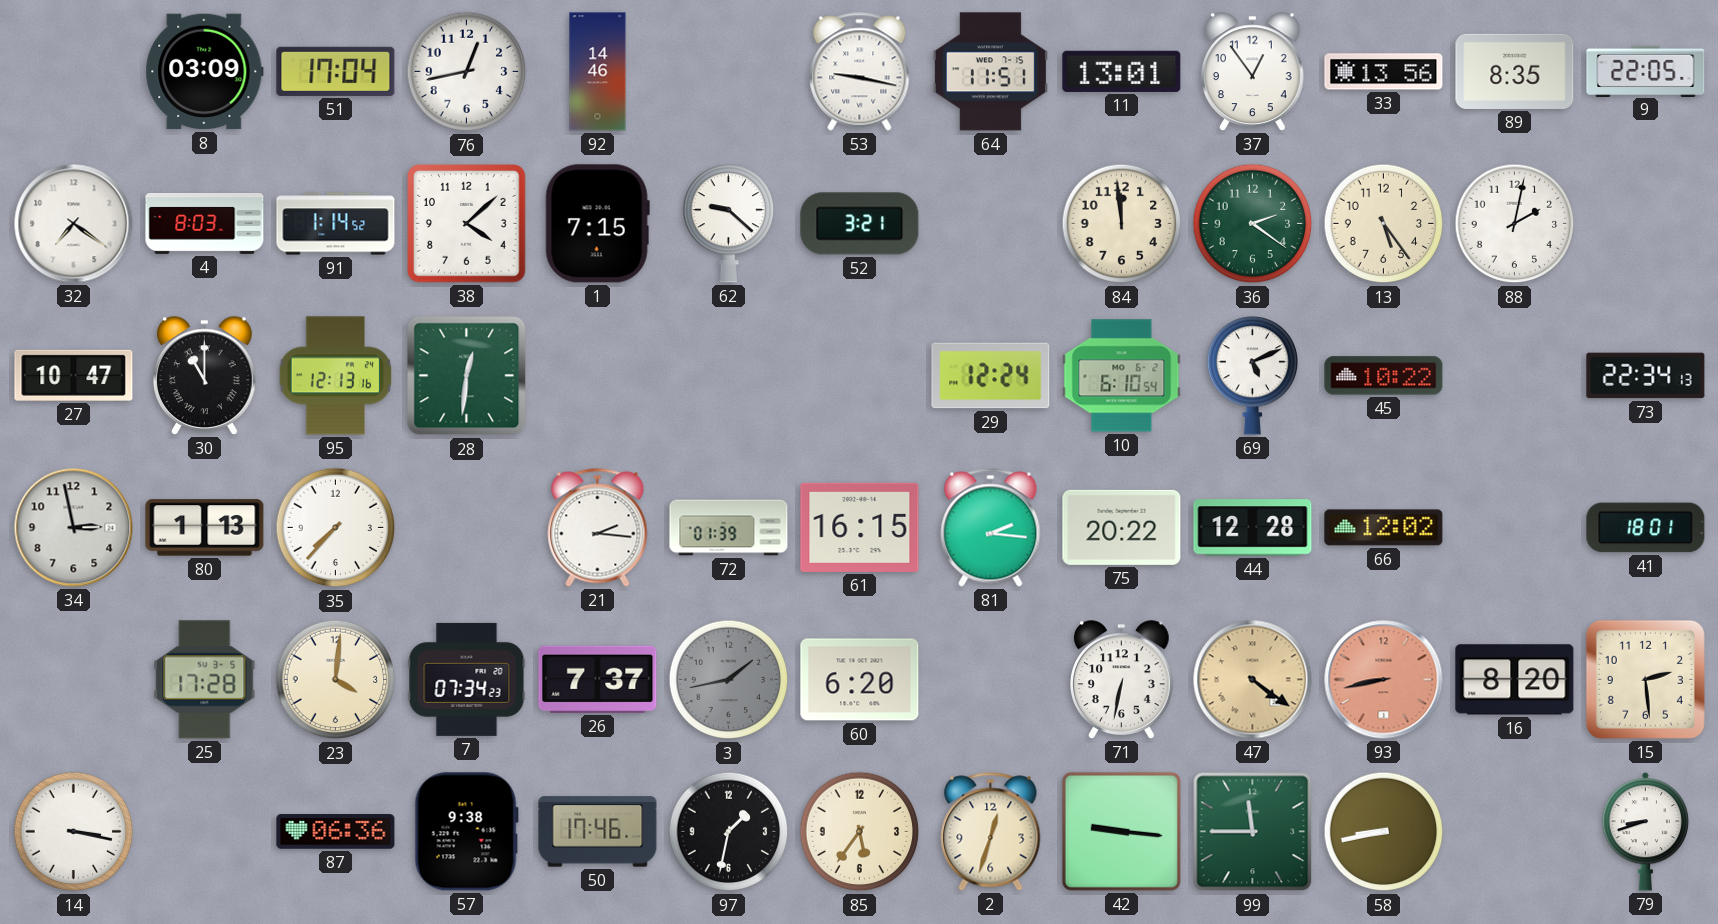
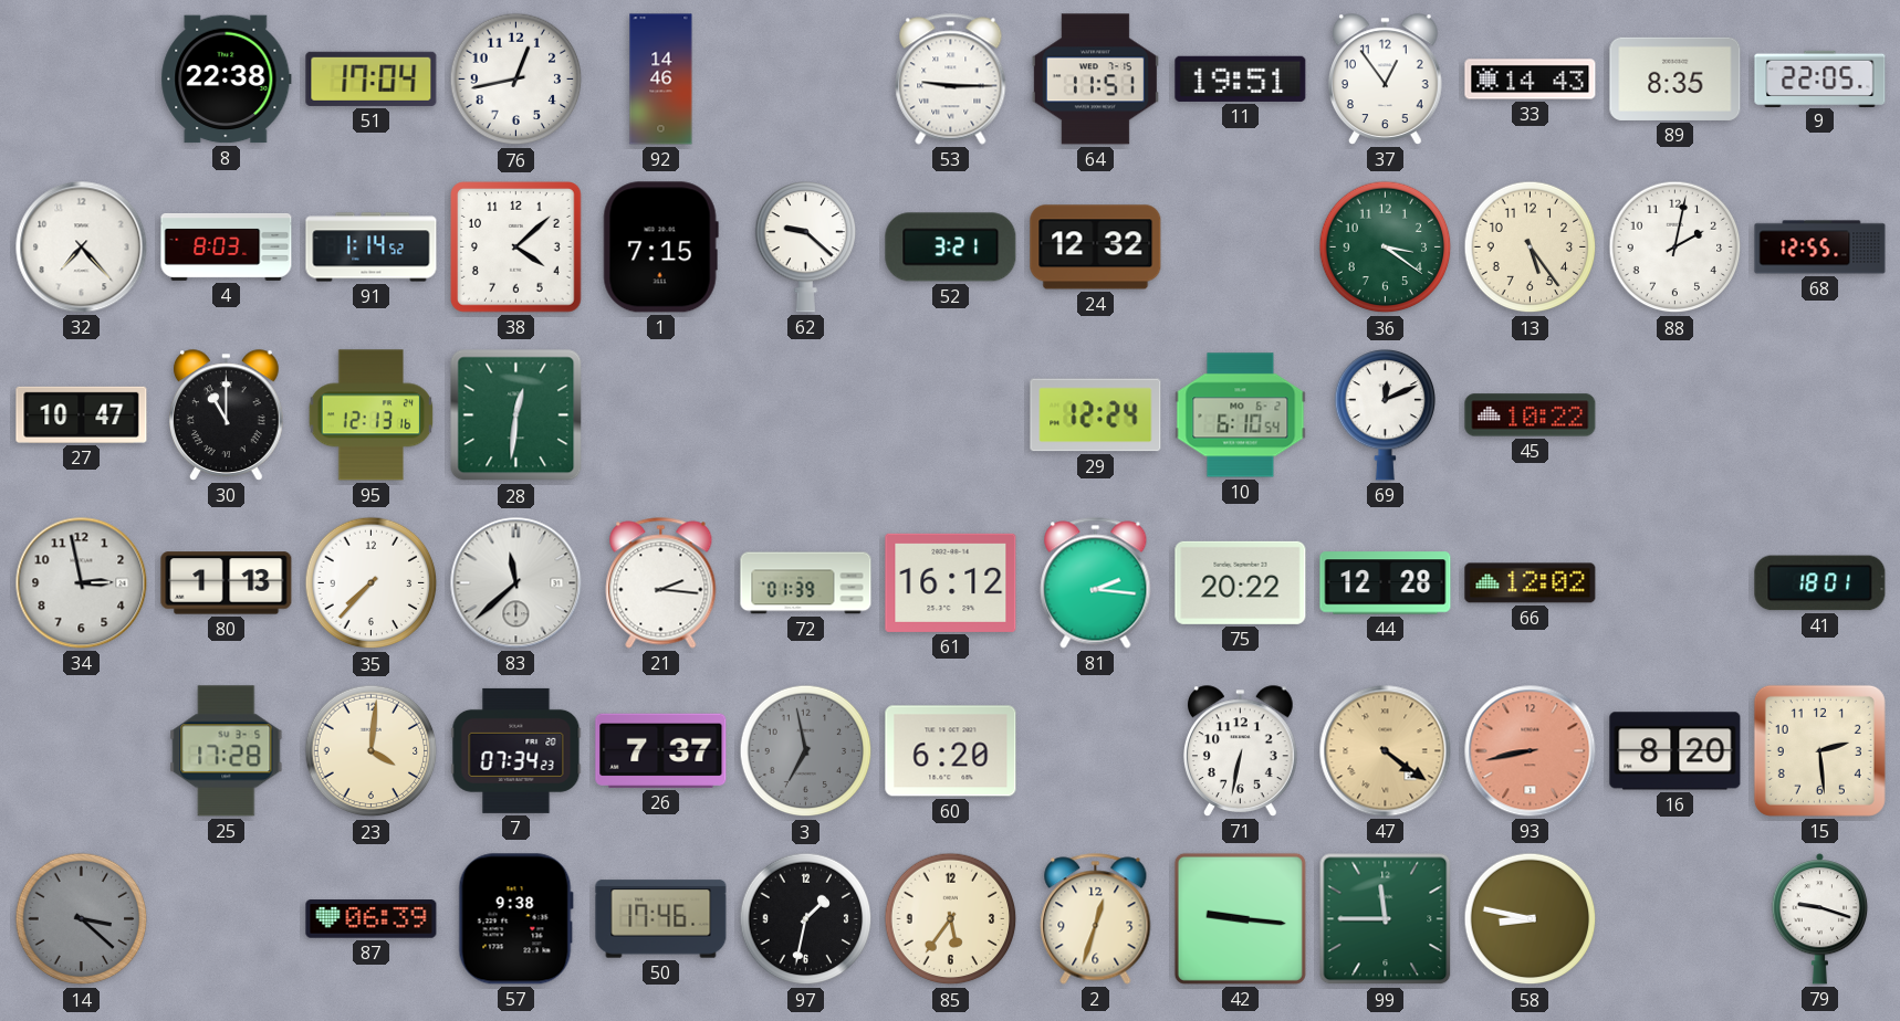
8: 03:09 -> 22:38
53: 9:17 -> 9:15
11: 13:01 -> 19:51
33: 13:56 -> 14:43
32: 7:21 -> 7:23
24: none -> 12:32
84: 11:59 -> none
36: 2:21 -> 3:21
68: none -> 12:55
69: 5:11 -> 12:11
73: 22:34 -> none
83: none -> 11:38
61: 16:15 -> 16:12
3: 1:43 -> 6:58
14: 3:17 -> 3:22
14 dial: white -> grey
87: 06:36 -> 06:39
58: 8:43 -> 8:47
79: 8:42 -> 9:18
